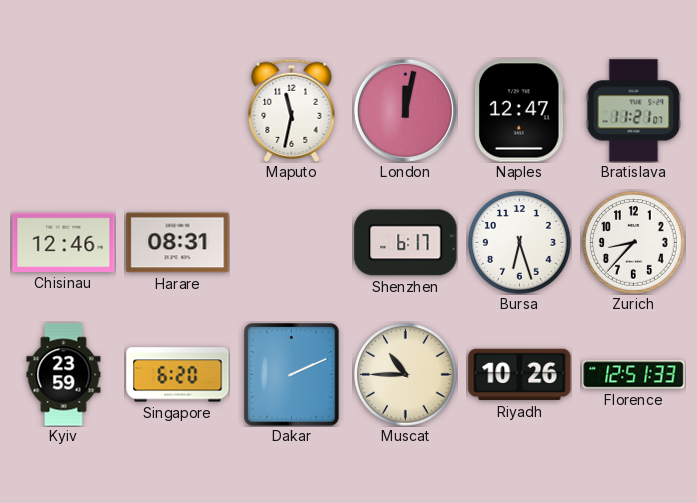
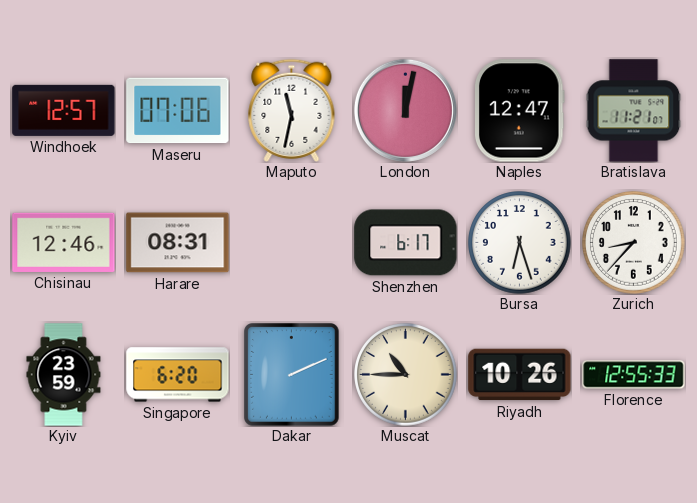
Windhoek: none -> 12:57
Maseru: none -> 07:06
Florence: 12:51 -> 12:55
